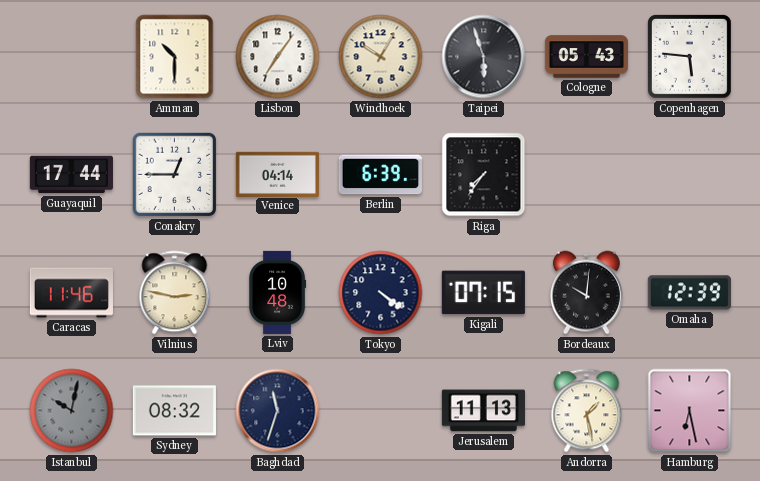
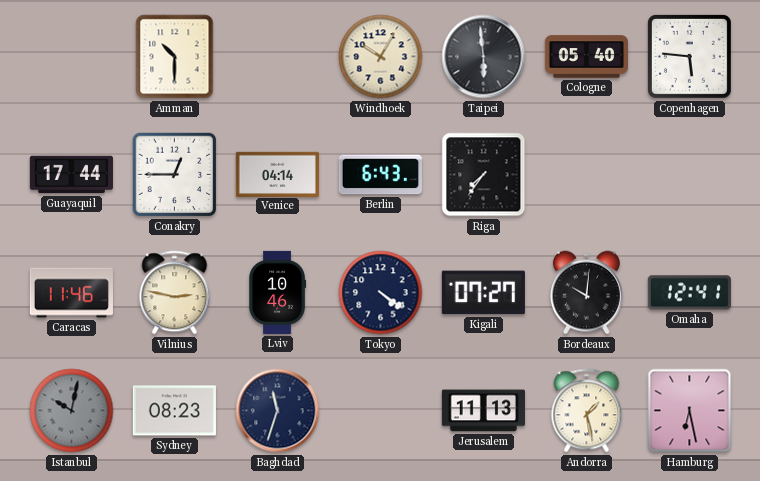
Lisbon: 7:06 -> none
Taipei: 5:57 -> 5:59
Cologne: 05:43 -> 05:40
Berlin: 6:39 -> 6:43
Lviv: 10:48 -> 10:46
Kigali: 07:15 -> 07:27
Omaha: 12:39 -> 12:41
Sydney: 08:32 -> 08:23
